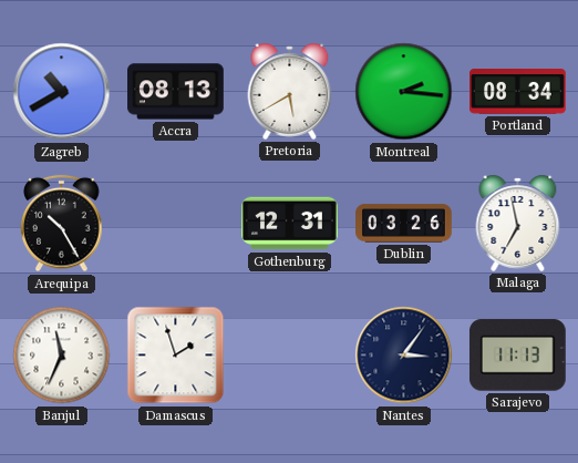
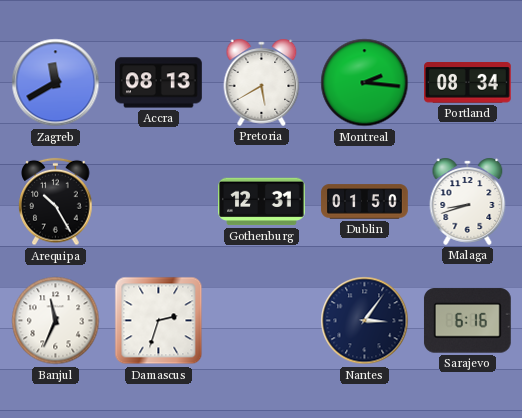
Zagreb: 10:40 -> 11:40
Dublin: 03:26 -> 01:50
Malaga: 6:58 -> 8:42
Damascus: 1:57 -> 2:33
Sarajevo: 11:13 -> 6:16
